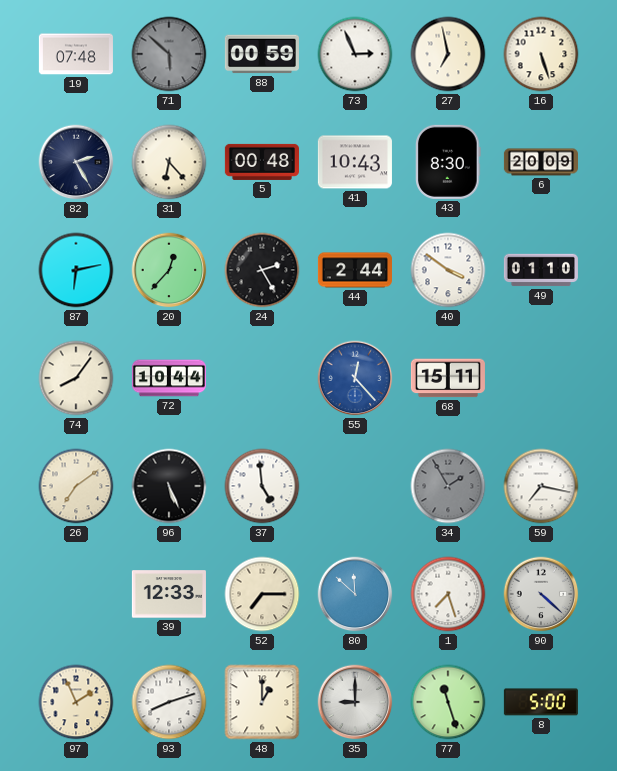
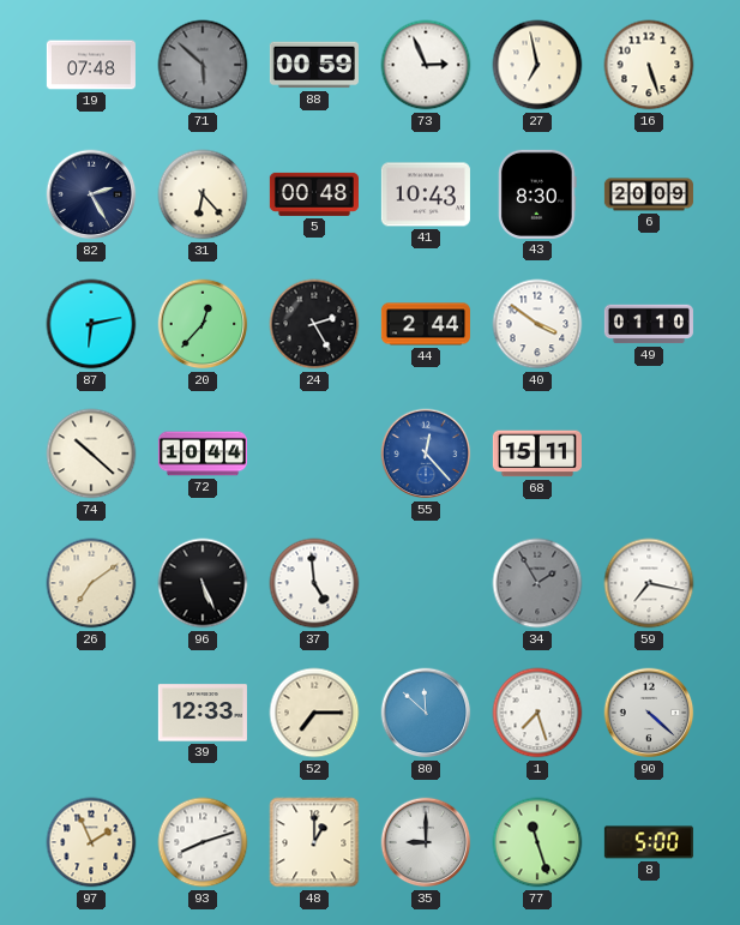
74: 8:06 -> 10:22
